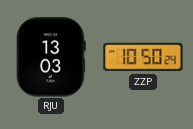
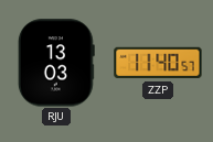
ZZP: 10:50 -> 11:40
